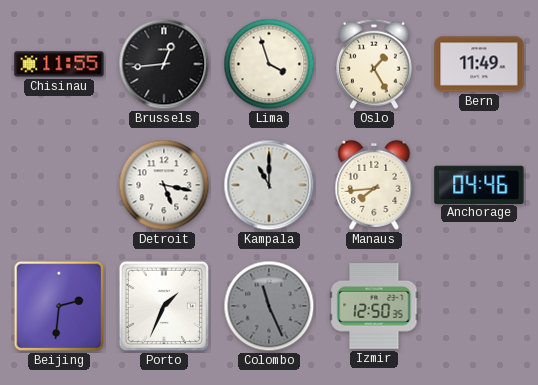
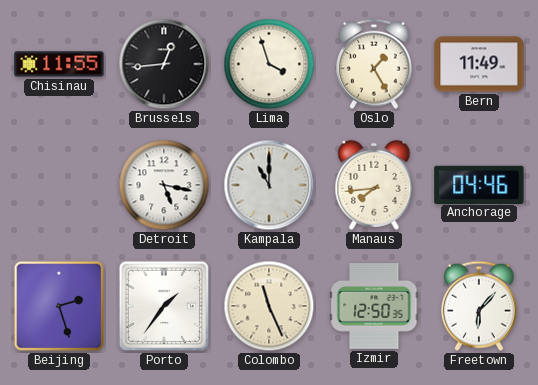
Beijing: 2:31 -> 2:27
Porto: 1:34 -> 1:36
Colombo dial: grey -> cream
Freetown: none -> 6:07
